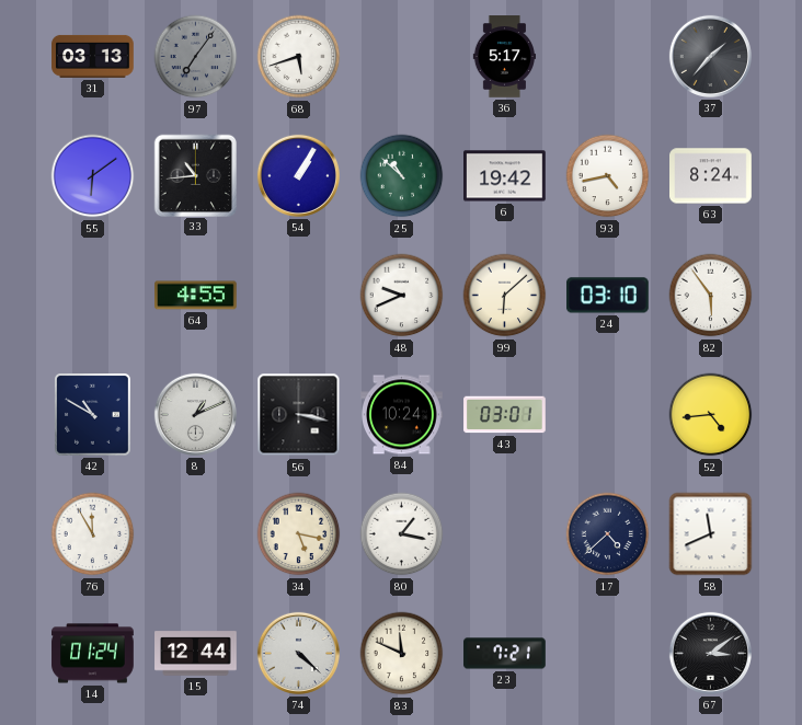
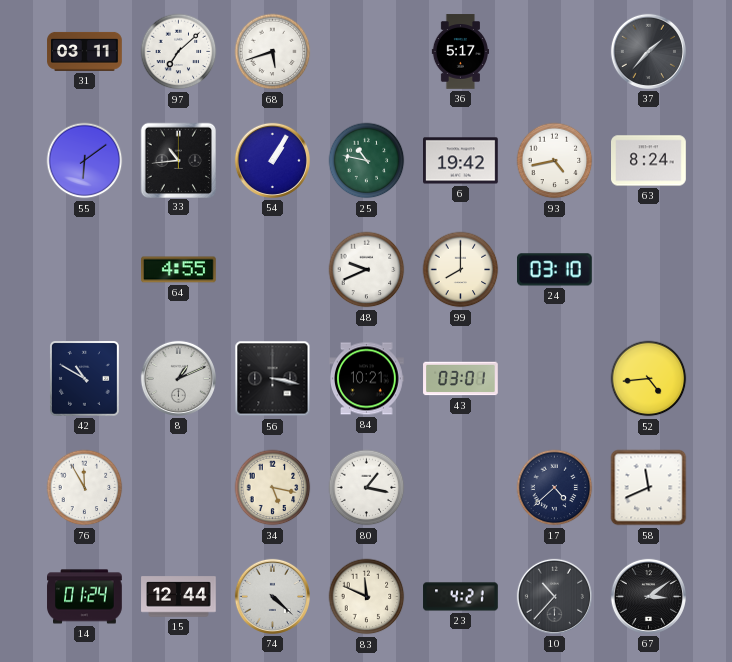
31: 03:13 -> 03:11
97: 7:06 -> 7:08
97 dial: grey -> white
25: 10:52 -> 10:47
99: 6:08 -> 8:00
82: 5:54 -> none
84: 10:24 -> 10:21
23: 7:21 -> 4:21
10: none -> 10:37
